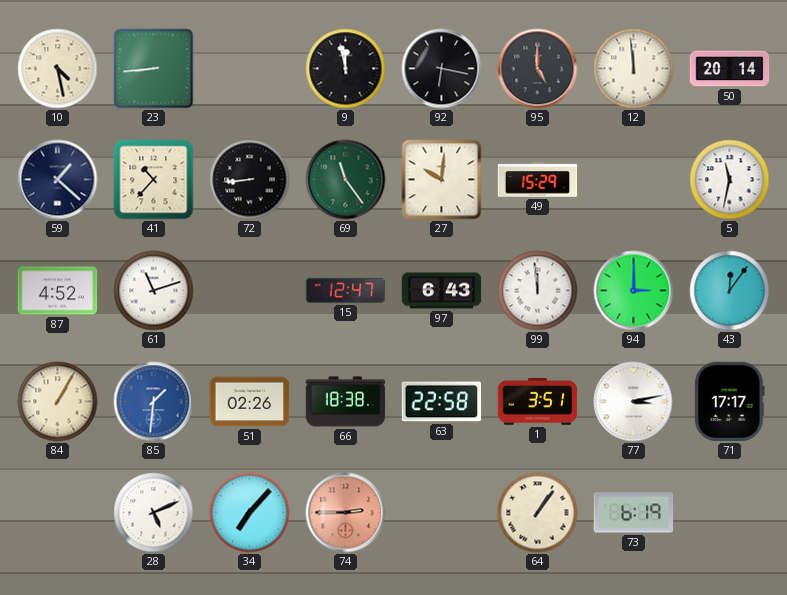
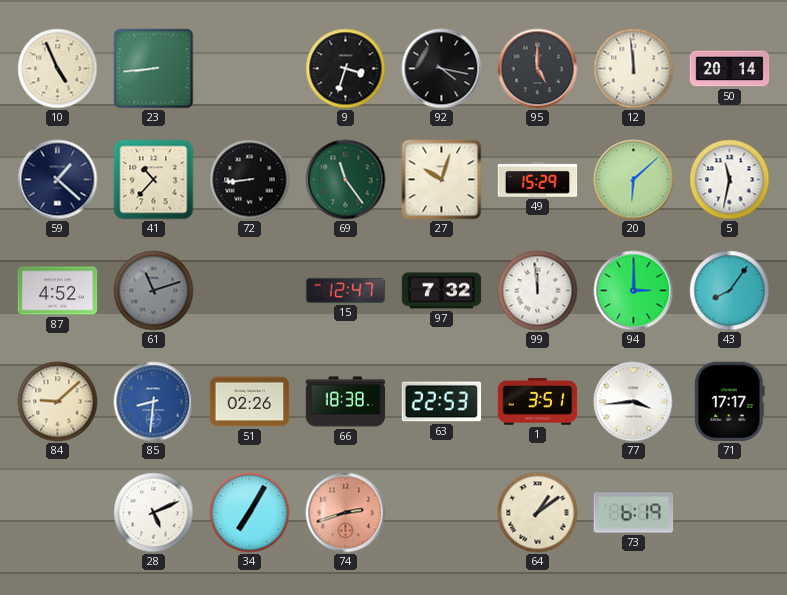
10: 4:28 -> 4:56
9: 11:58 -> 3:33
92: 6:17 -> 4:17
27: 10:01 -> 10:03
20: none -> 6:08
61 dial: white -> grey
97: 6:43 -> 7:32
43: 12:06 -> 8:06
84: 1:05 -> 9:08
85: 1:31 -> 8:31
63: 22:58 -> 22:53
77: 3:13 -> 3:44
34: 7:07 -> 7:05
74: 2:45 -> 2:42
64: 1:06 -> 1:09
